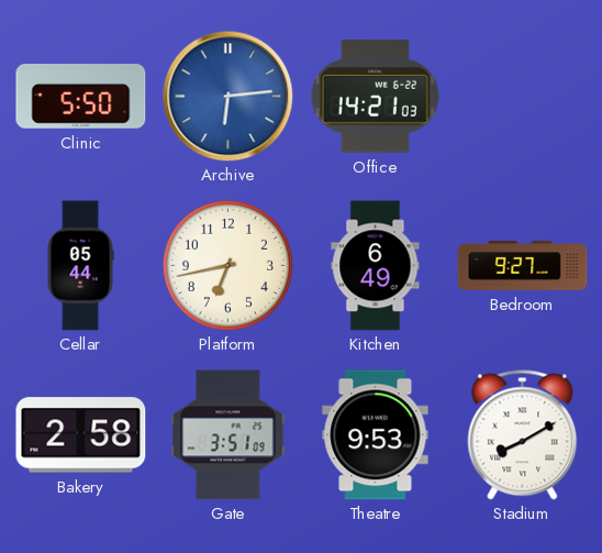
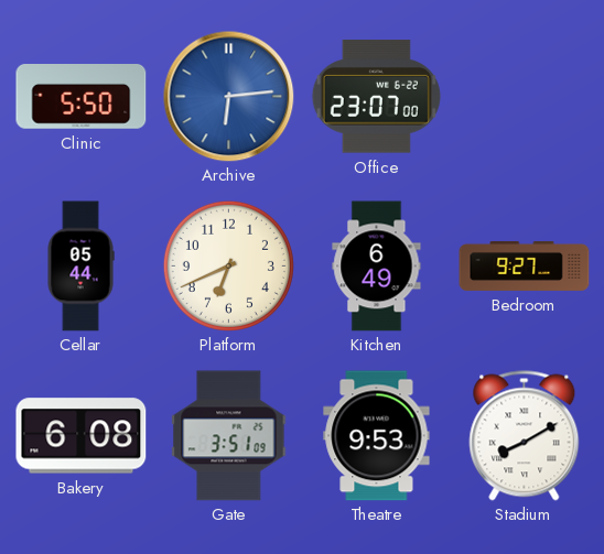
Office: 14:21 -> 23:07
Platform: 6:43 -> 6:41
Bakery: 2:58 -> 6:08
